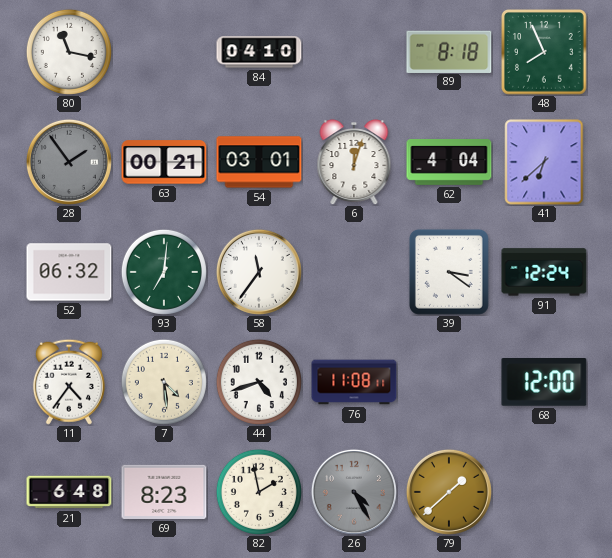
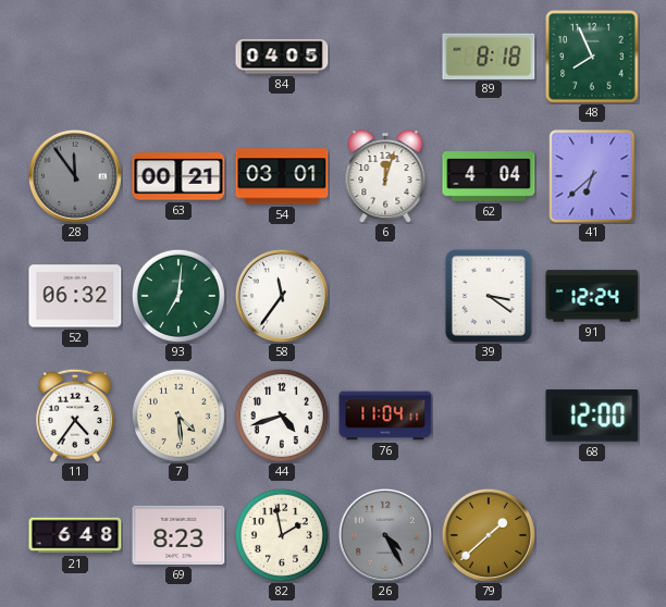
80: 11:17 -> none
84: 04:10 -> 04:05
28: 1:54 -> 11:54
76: 11:08 -> 11:04
